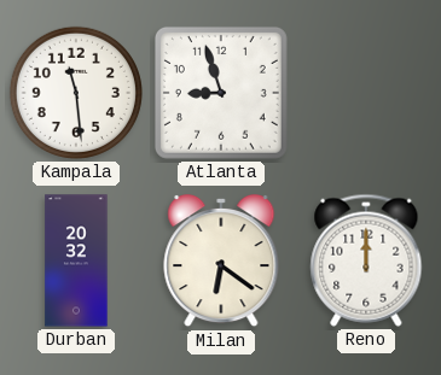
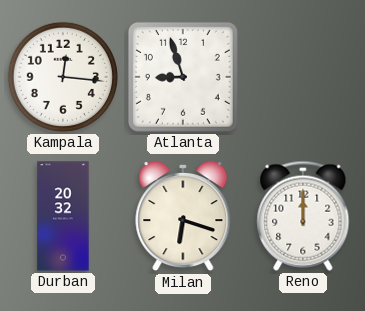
Kampala: 11:29 -> 12:16
Milan: 6:21 -> 6:18
